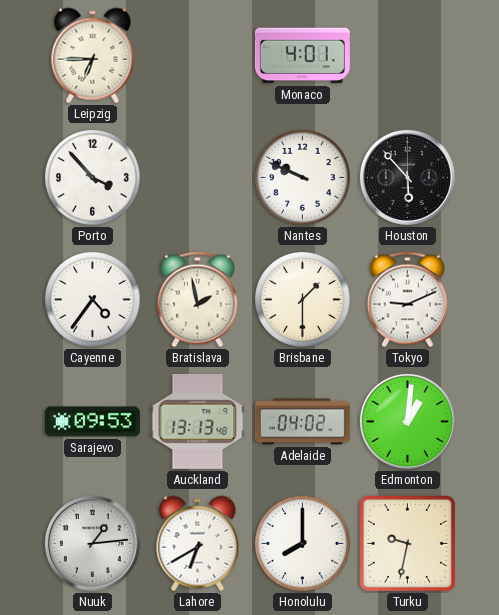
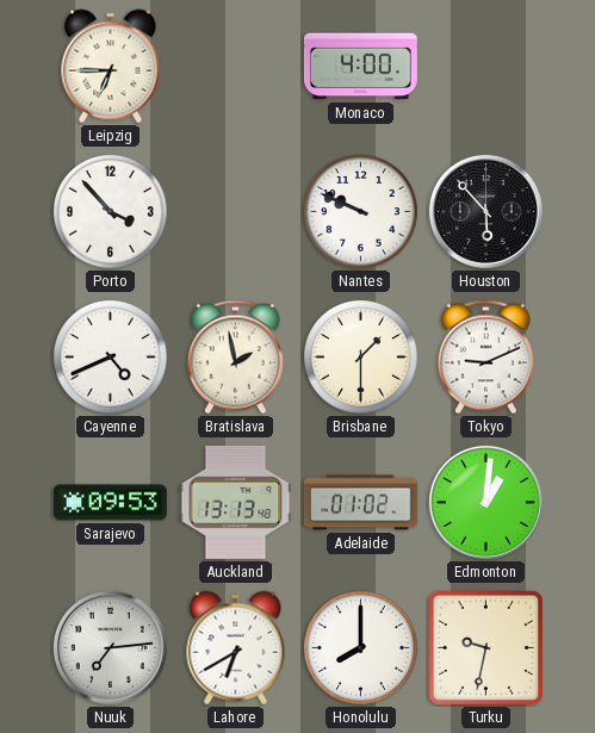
Monaco: 4:01 -> 4:00
Cayenne: 4:36 -> 4:41
Adelaide: 04:02 -> 01:02
Nuuk: 1:14 -> 7:14
